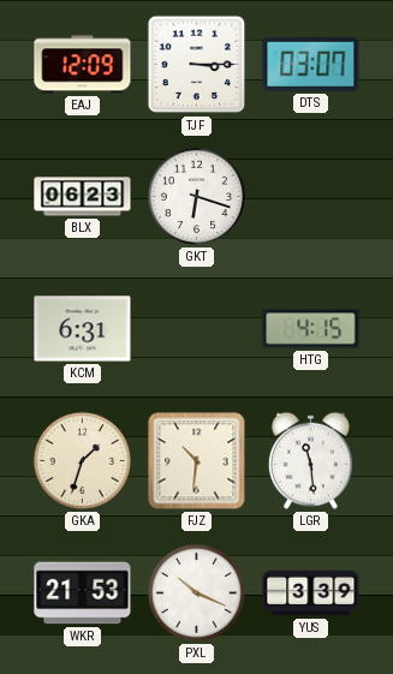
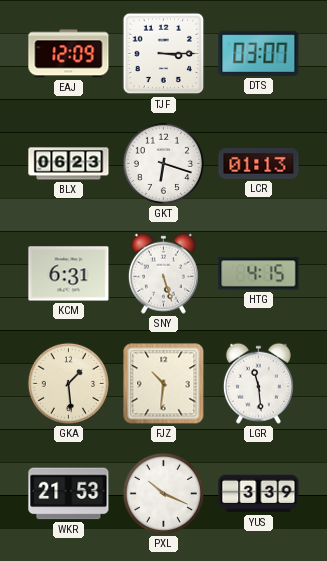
LCR: none -> 01:13
SNY: none -> 5:27
GKA: 1:33 -> 1:29
